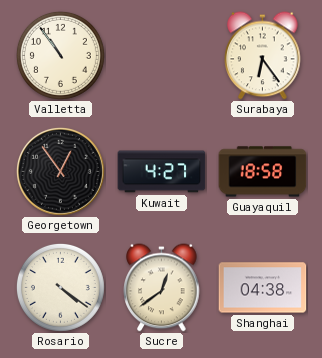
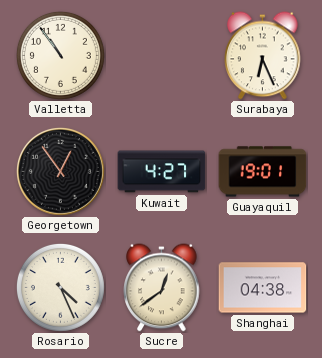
Surabaya: 6:24 -> 6:26
Guayaquil: 18:58 -> 19:01
Rosario: 4:21 -> 4:26
